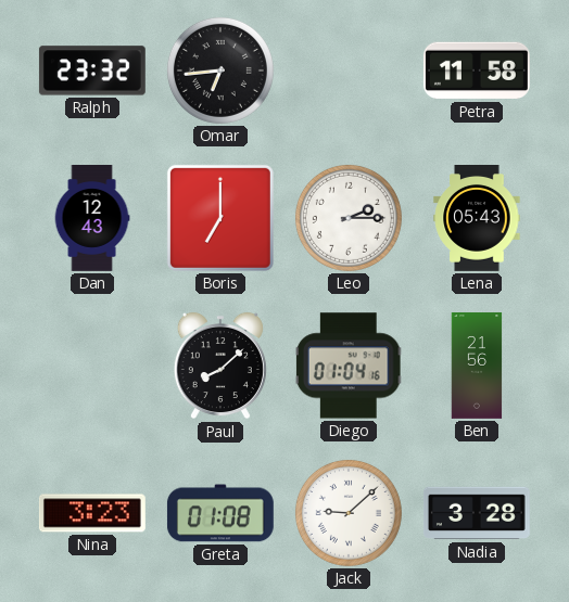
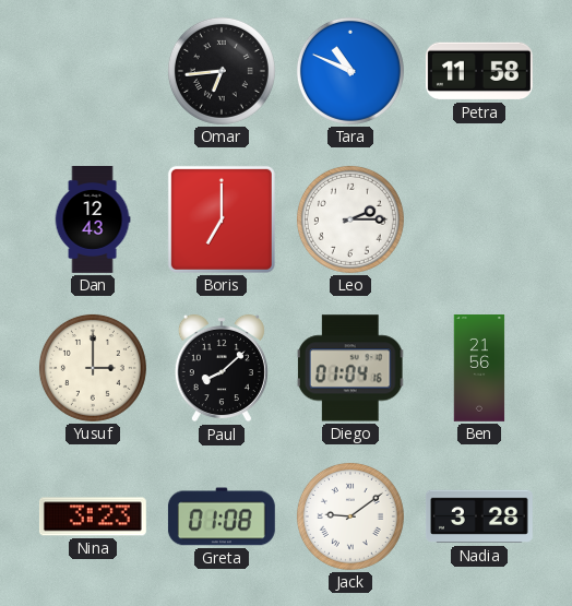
Ralph: 23:32 -> none
Tara: none -> 10:49
Lena: 05:43 -> none
Yusuf: none -> 3:00
Jack: 9:08 -> 9:09
